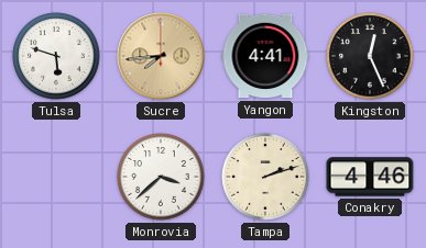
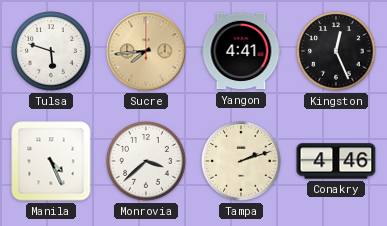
Manila: none -> 4:26
